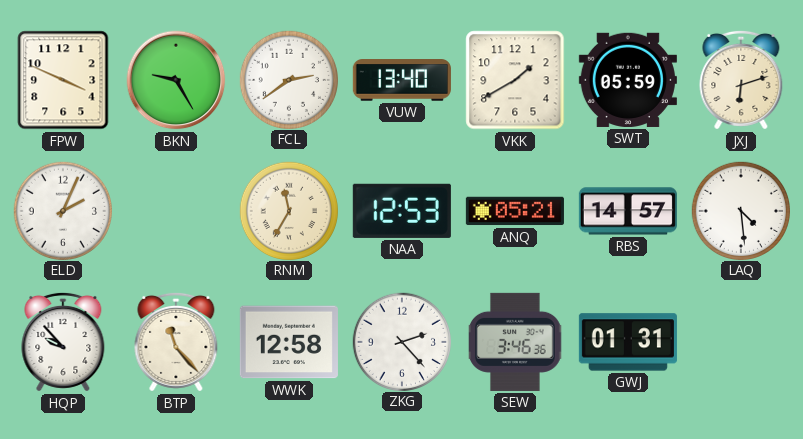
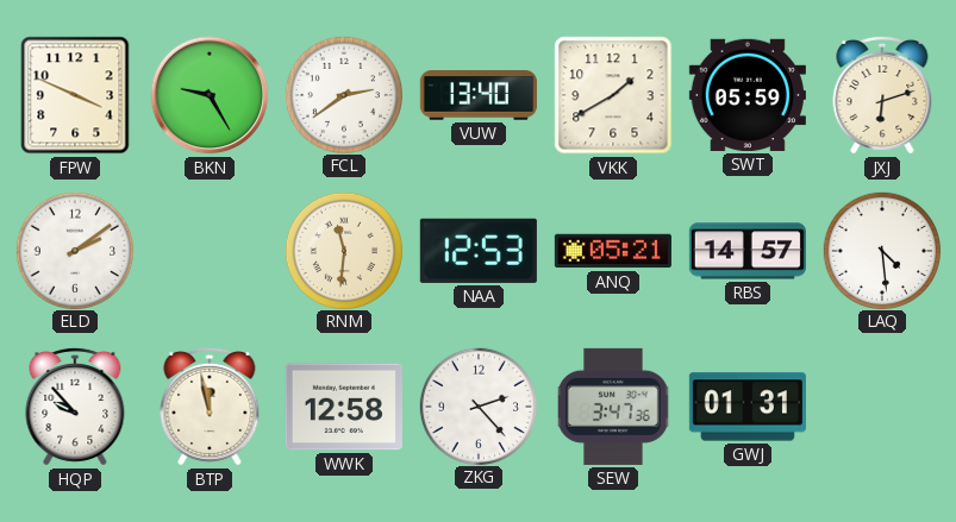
ELD: 2:04 -> 2:09
RNM: 11:35 -> 11:31
BTP: 11:23 -> 11:58
SEW: 3:46 -> 3:47
